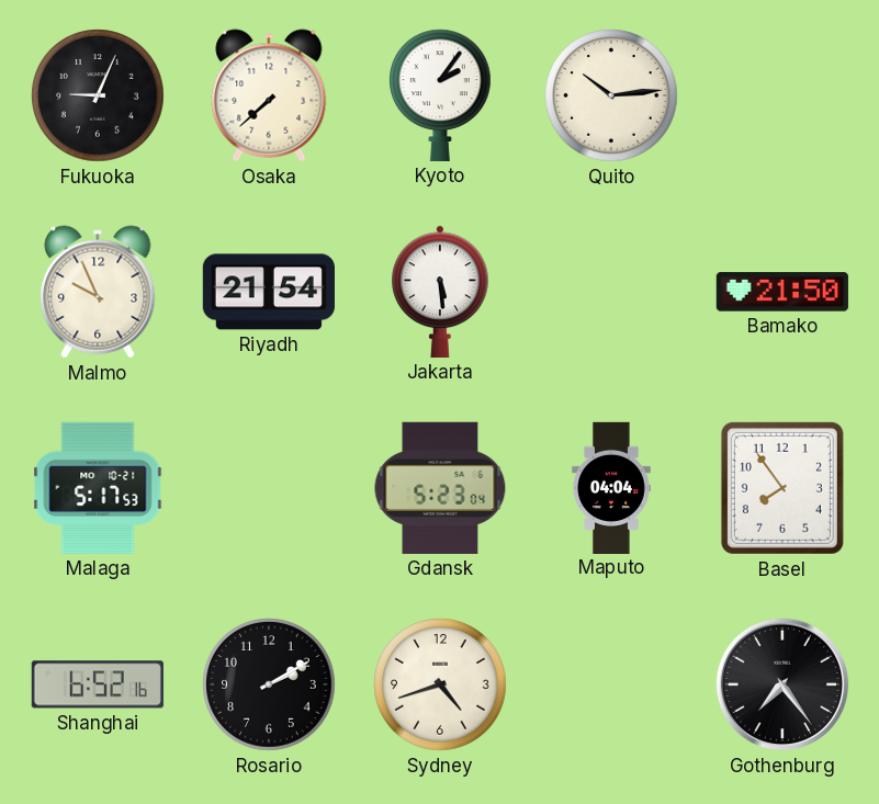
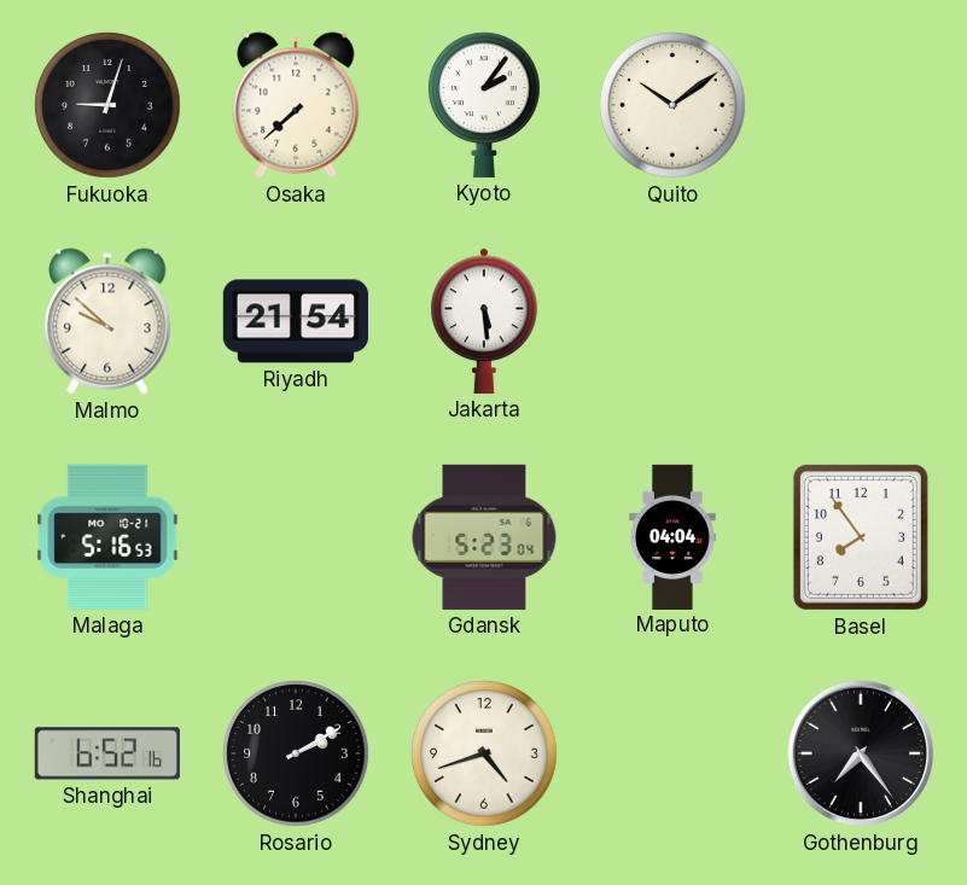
Fukuoka: 9:04 -> 9:03
Quito: 10:14 -> 10:09
Malmo: 9:56 -> 9:52
Bamako: 21:50 -> none
Malaga: 5:17 -> 5:16
